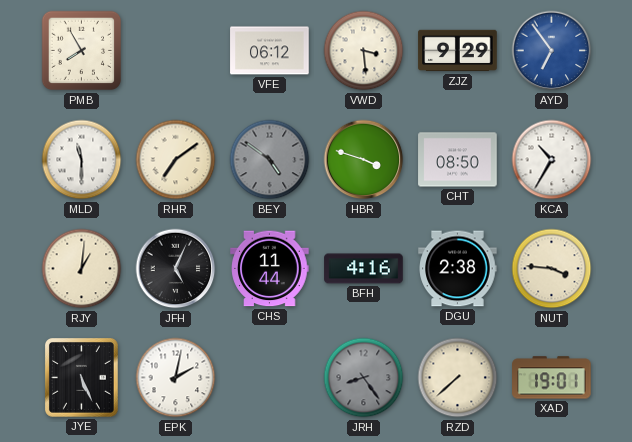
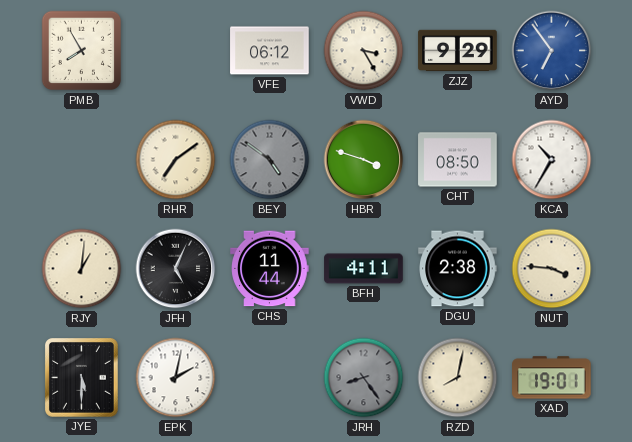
VWD: 3:29 -> 3:25
MLD: 11:30 -> none
BFH: 4:16 -> 4:11
JYE: 5:26 -> 5:30
RZD: 7:38 -> 8:02
